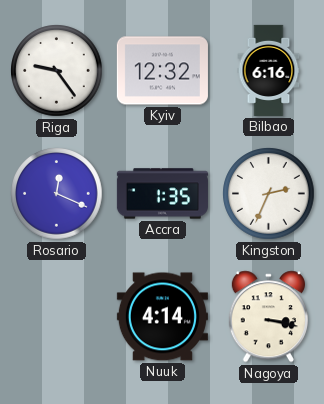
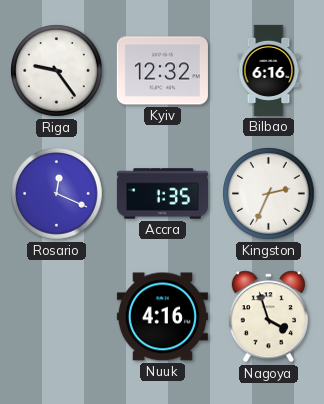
Nuuk: 4:14 -> 4:16
Nagoya: 3:17 -> 3:57
